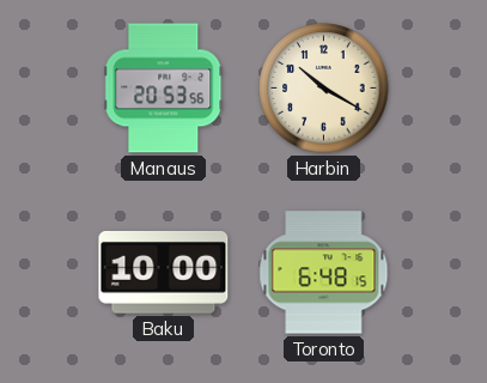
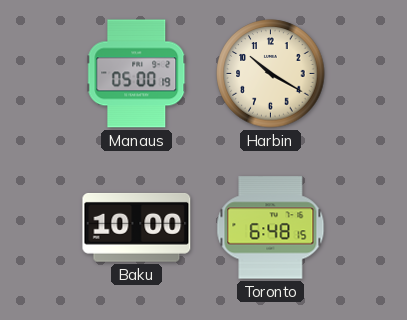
Manaus: 20:53 -> 05:00
